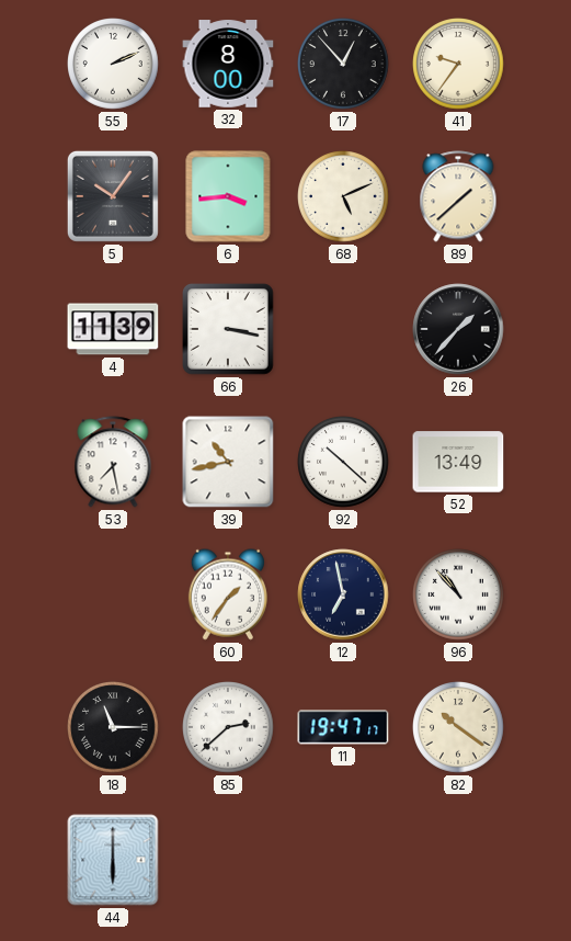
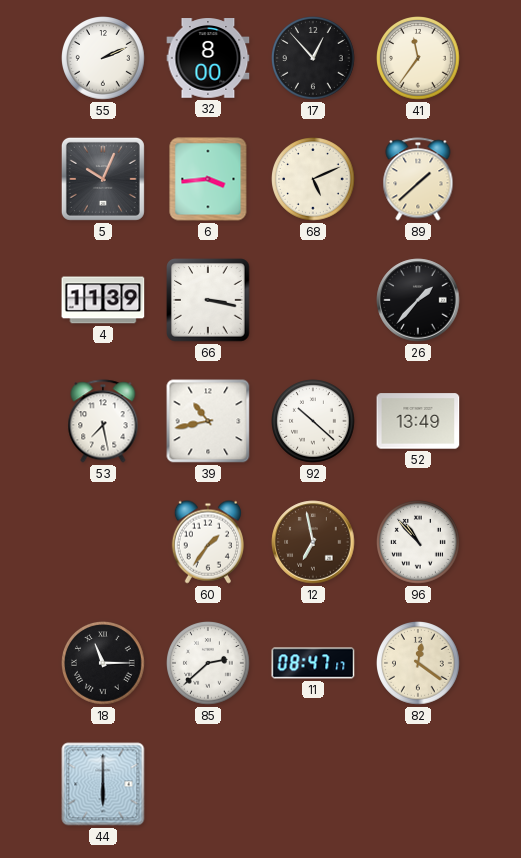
41: 9:36 -> 11:36
5: 10:06 -> 10:04
12 dial: navy -> brown
11: 19:47 -> 08:47
82: 10:21 -> 12:21
